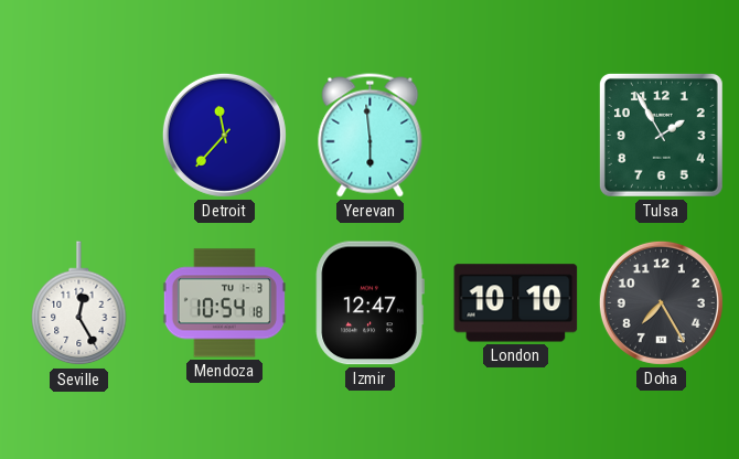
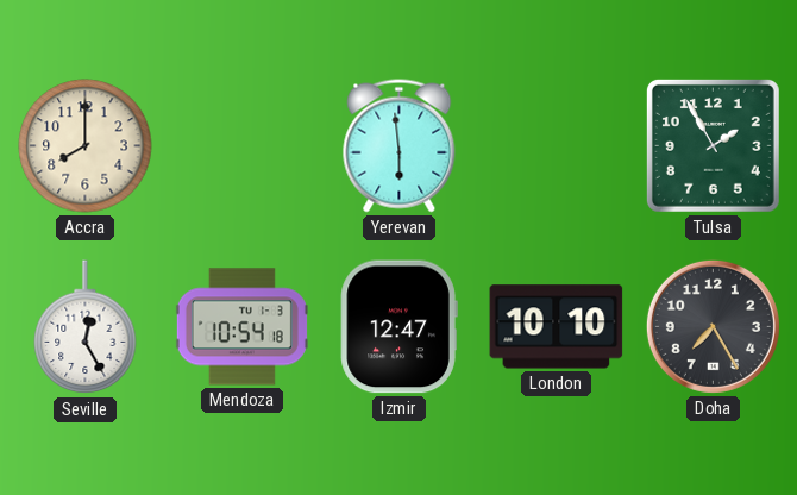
Accra: none -> 8:00
Detroit: 11:37 -> none
